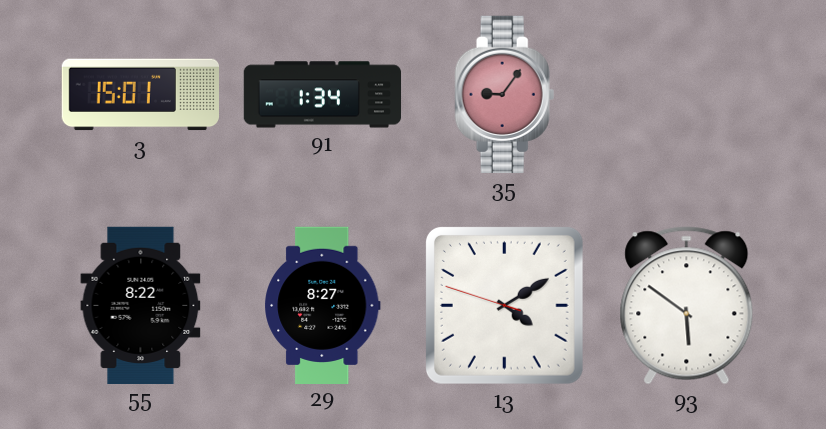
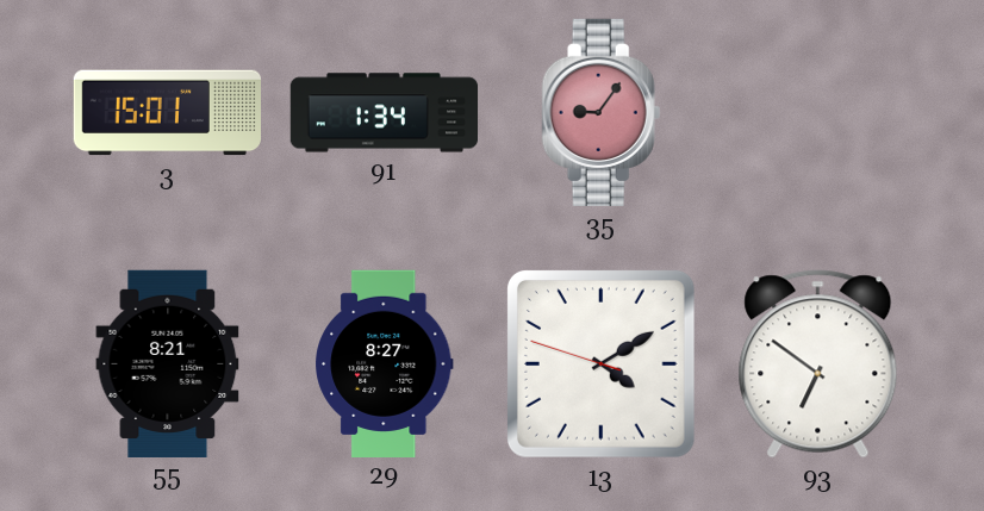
55: 8:22 -> 8:21
93: 5:51 -> 6:51
